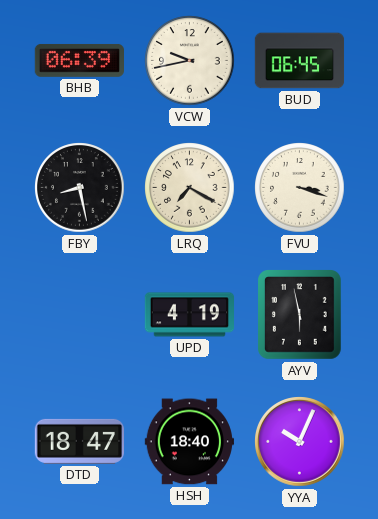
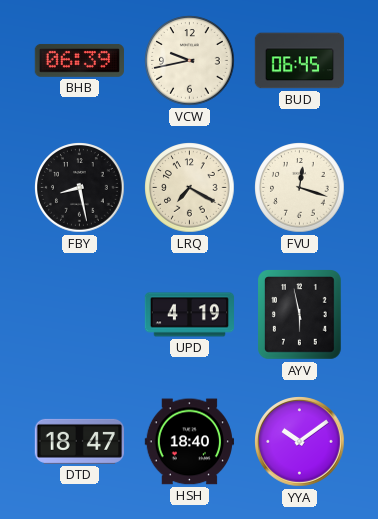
FVU: 3:18 -> 12:18
YYA: 10:04 -> 10:09
